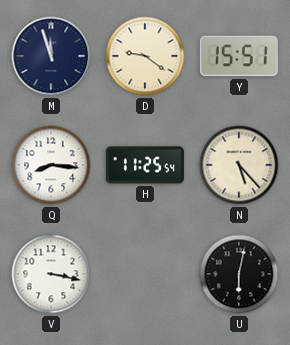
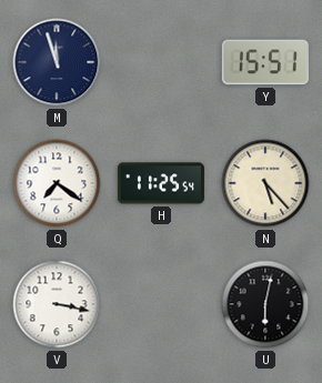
D: 9:21 -> none
Q: 8:16 -> 7:21
